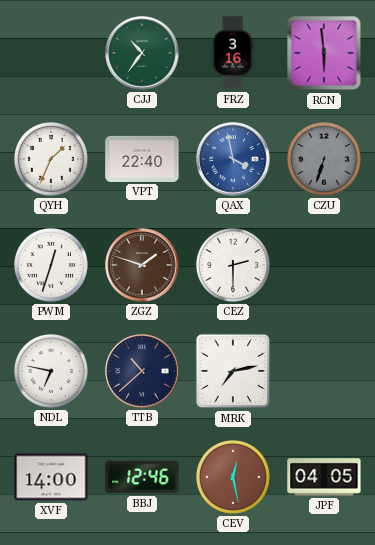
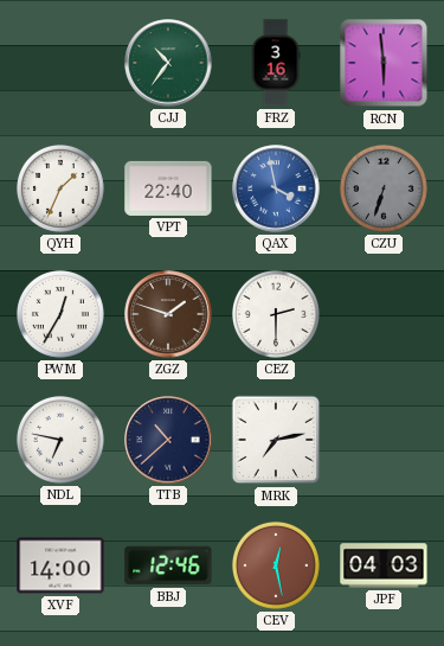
PWM: 12:33 -> 12:35
JPF: 04:05 -> 04:03
